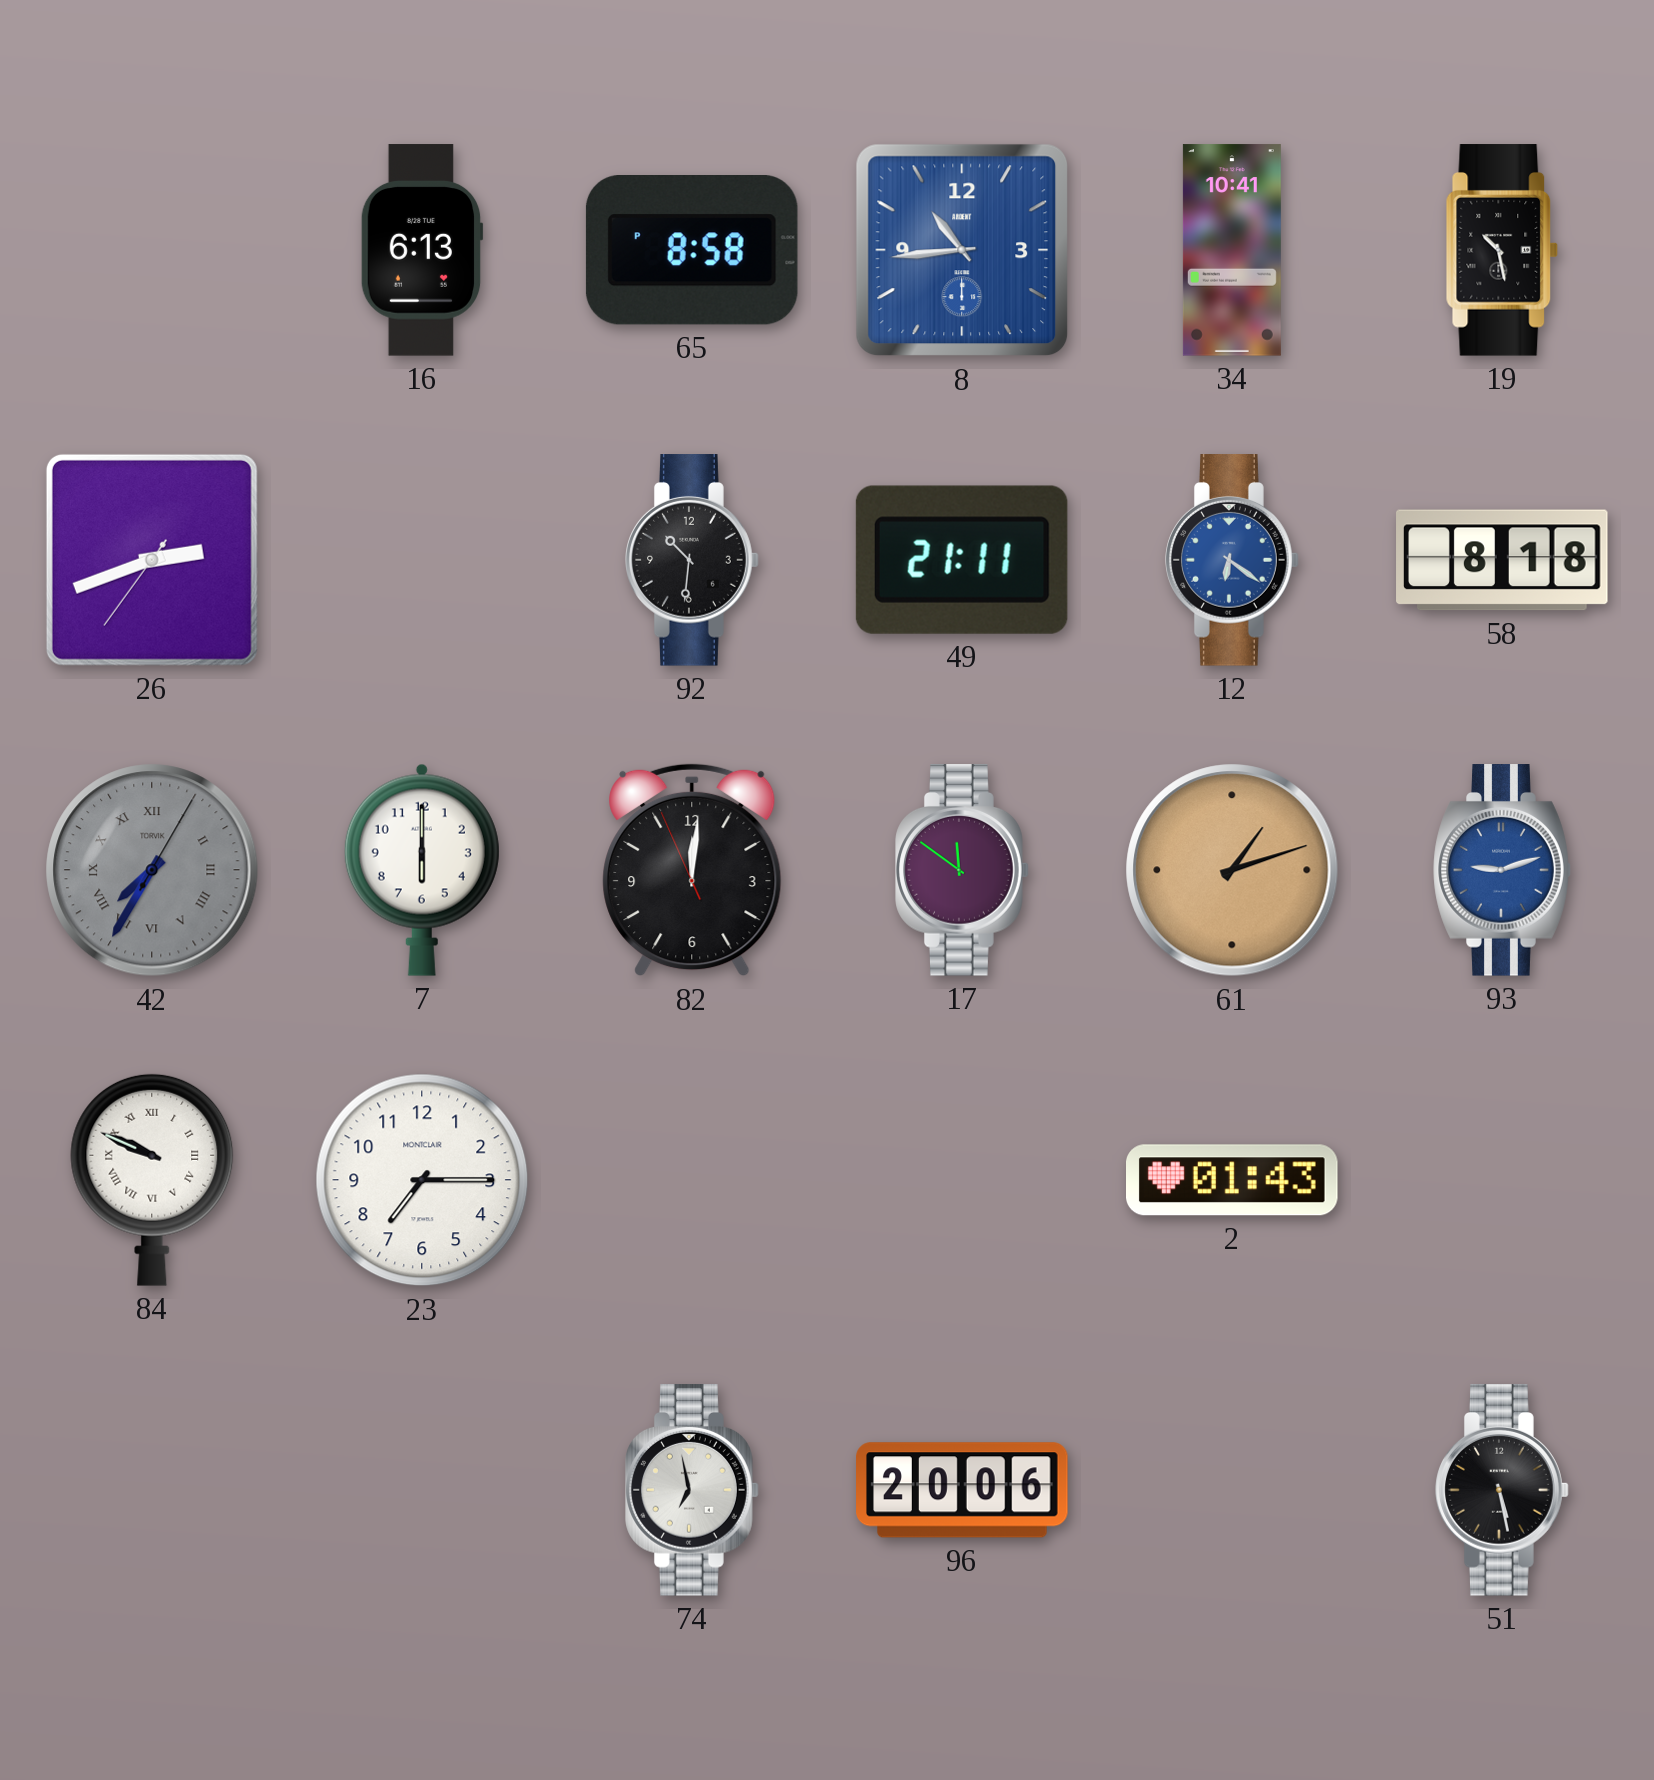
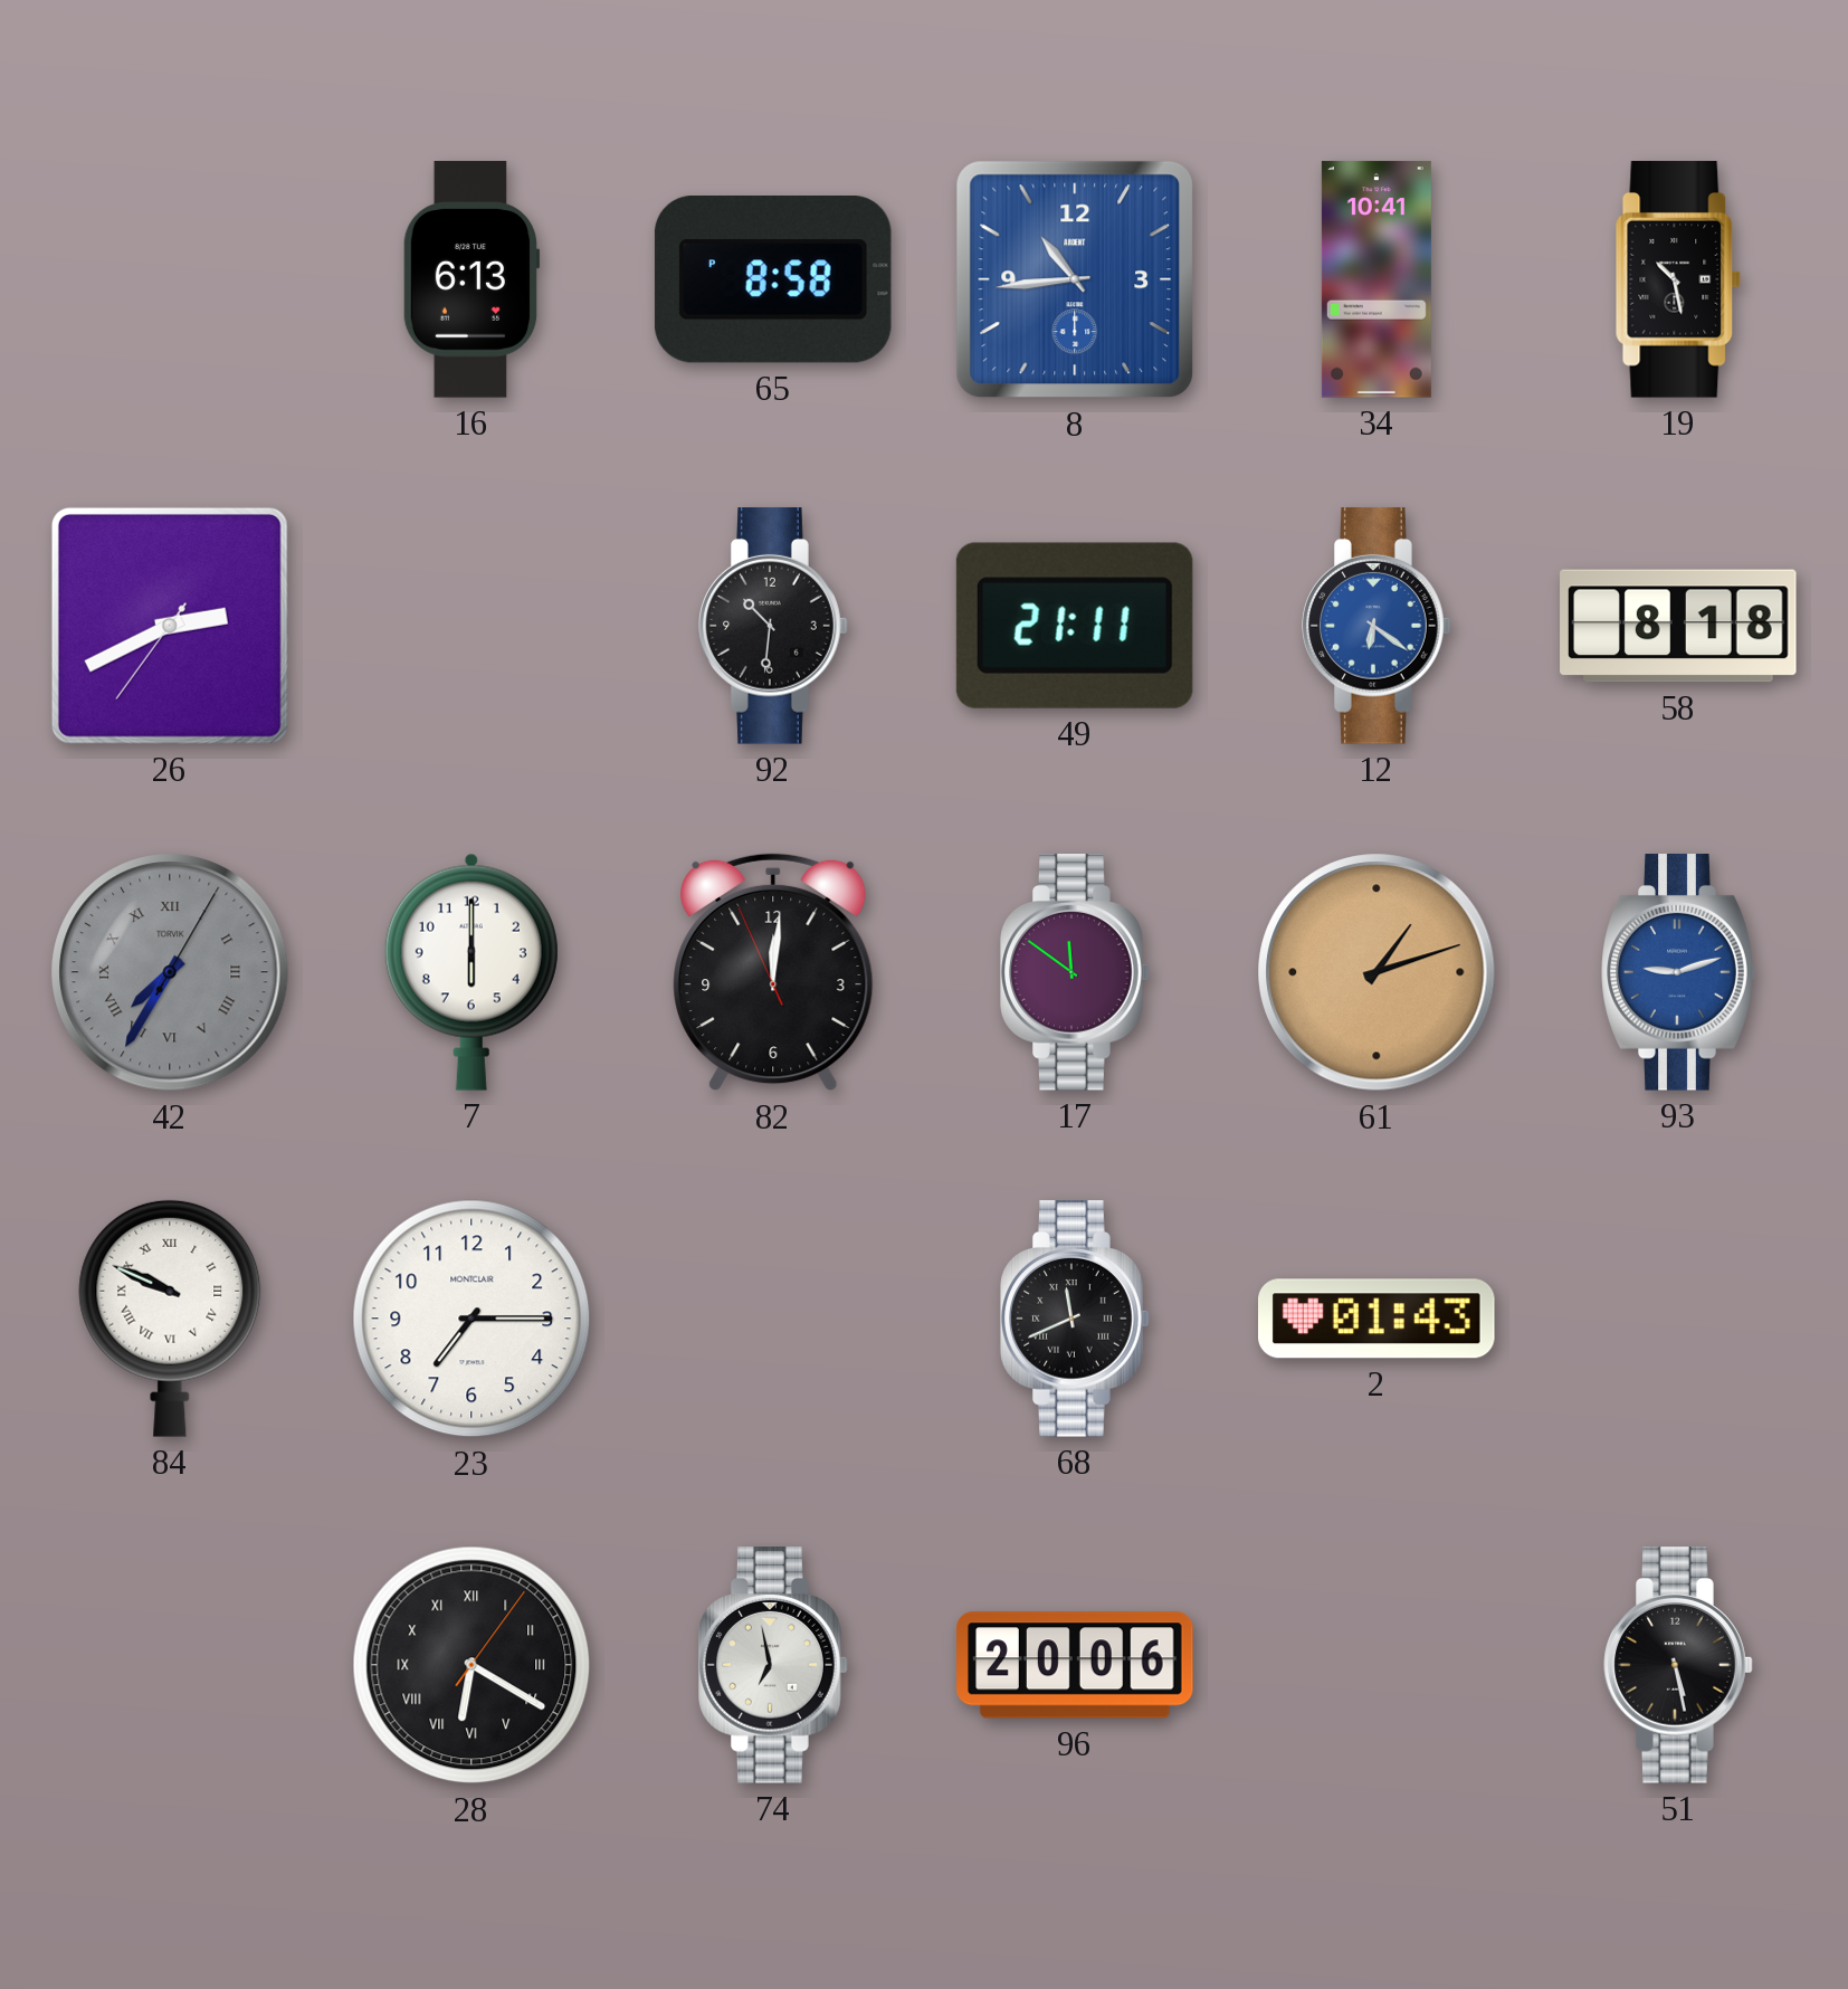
26: 2:41 -> 2:40
68: none -> 11:41
28: none -> 6:20
